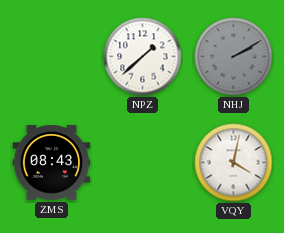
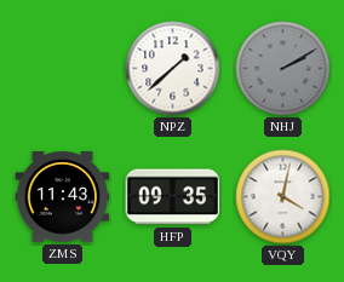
ZMS: 08:43 -> 11:43
HFP: none -> 09:35
